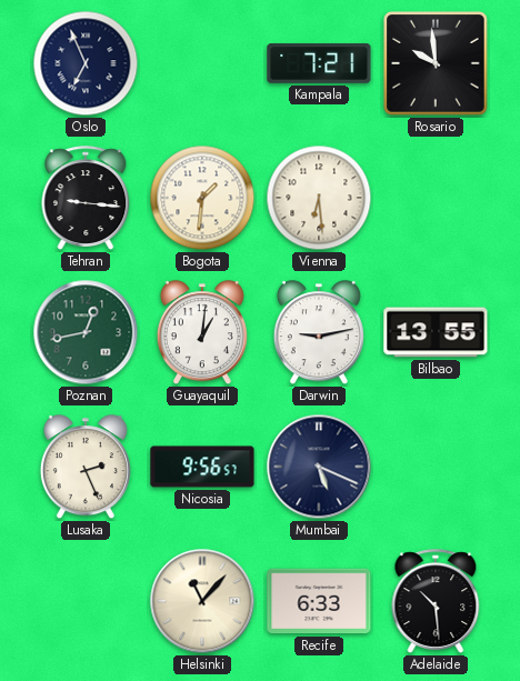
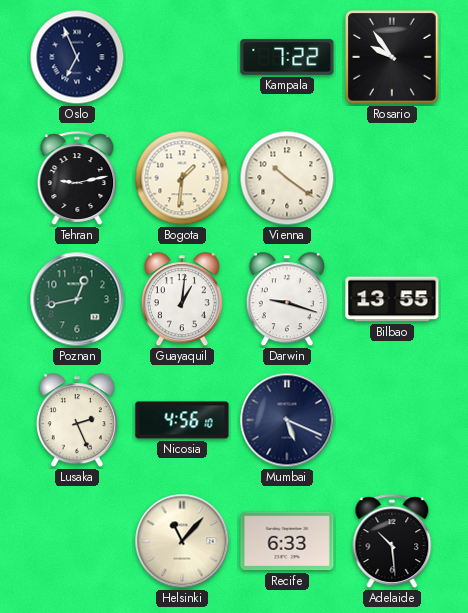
Kampala: 7:21 -> 7:22
Rosario: 9:59 -> 9:54
Tehran: 9:16 -> 9:13
Vienna: 6:29 -> 10:21
Darwin: 9:13 -> 9:18
Nicosia: 9:56 -> 4:56
